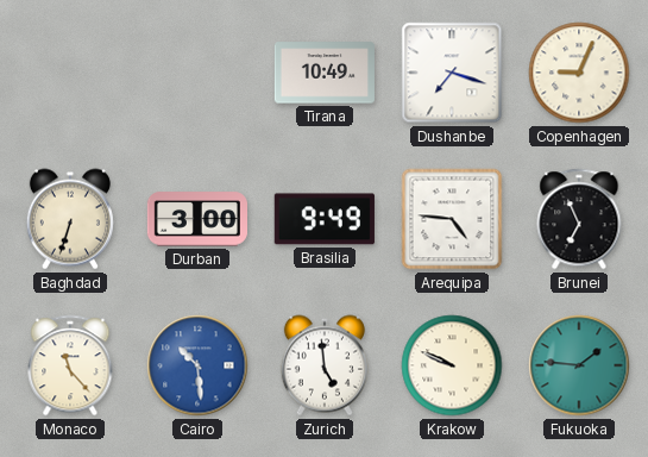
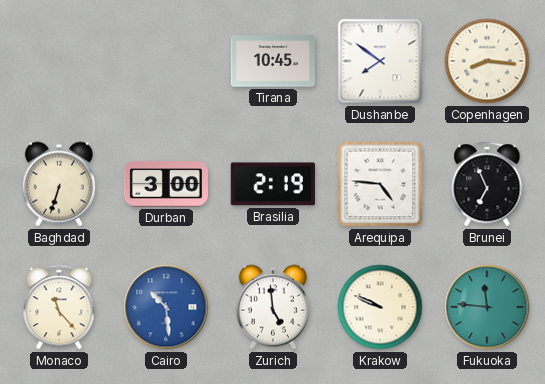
Tirana: 10:49 -> 10:45
Dushanbe: 7:18 -> 7:51
Copenhagen: 9:04 -> 8:16
Brasilia: 9:49 -> 2:19
Fukuoka: 1:46 -> 11:46
